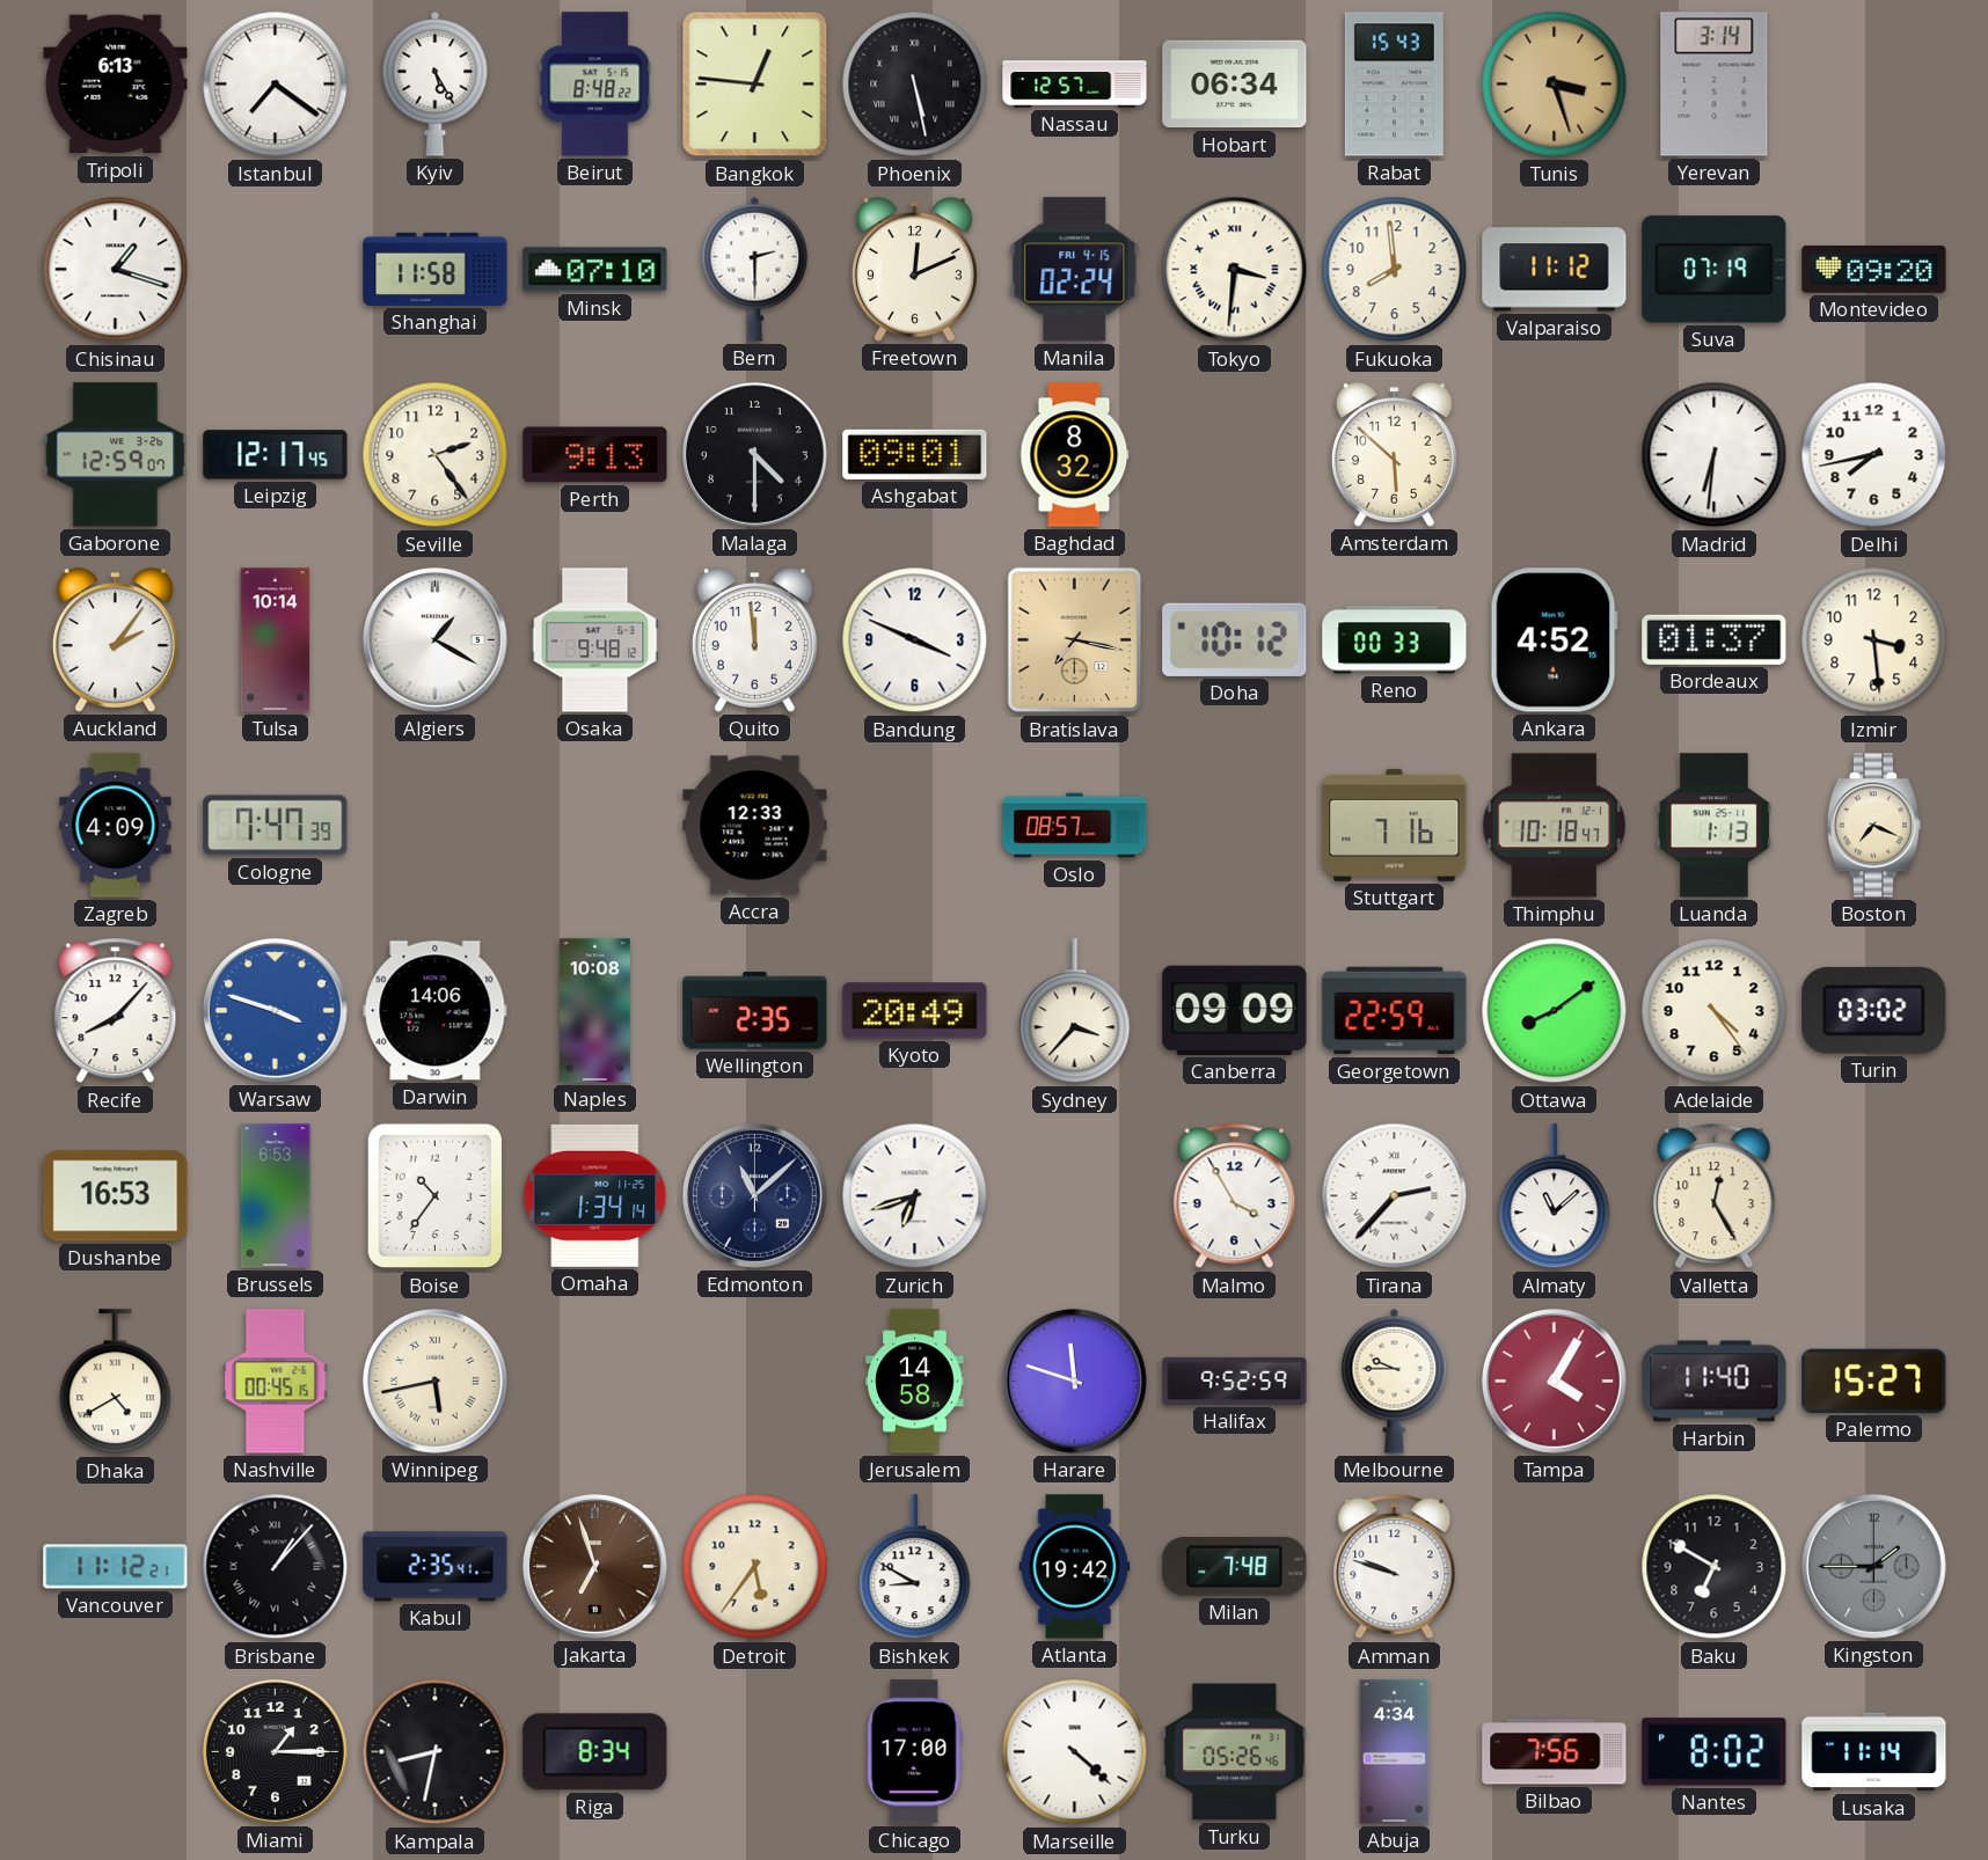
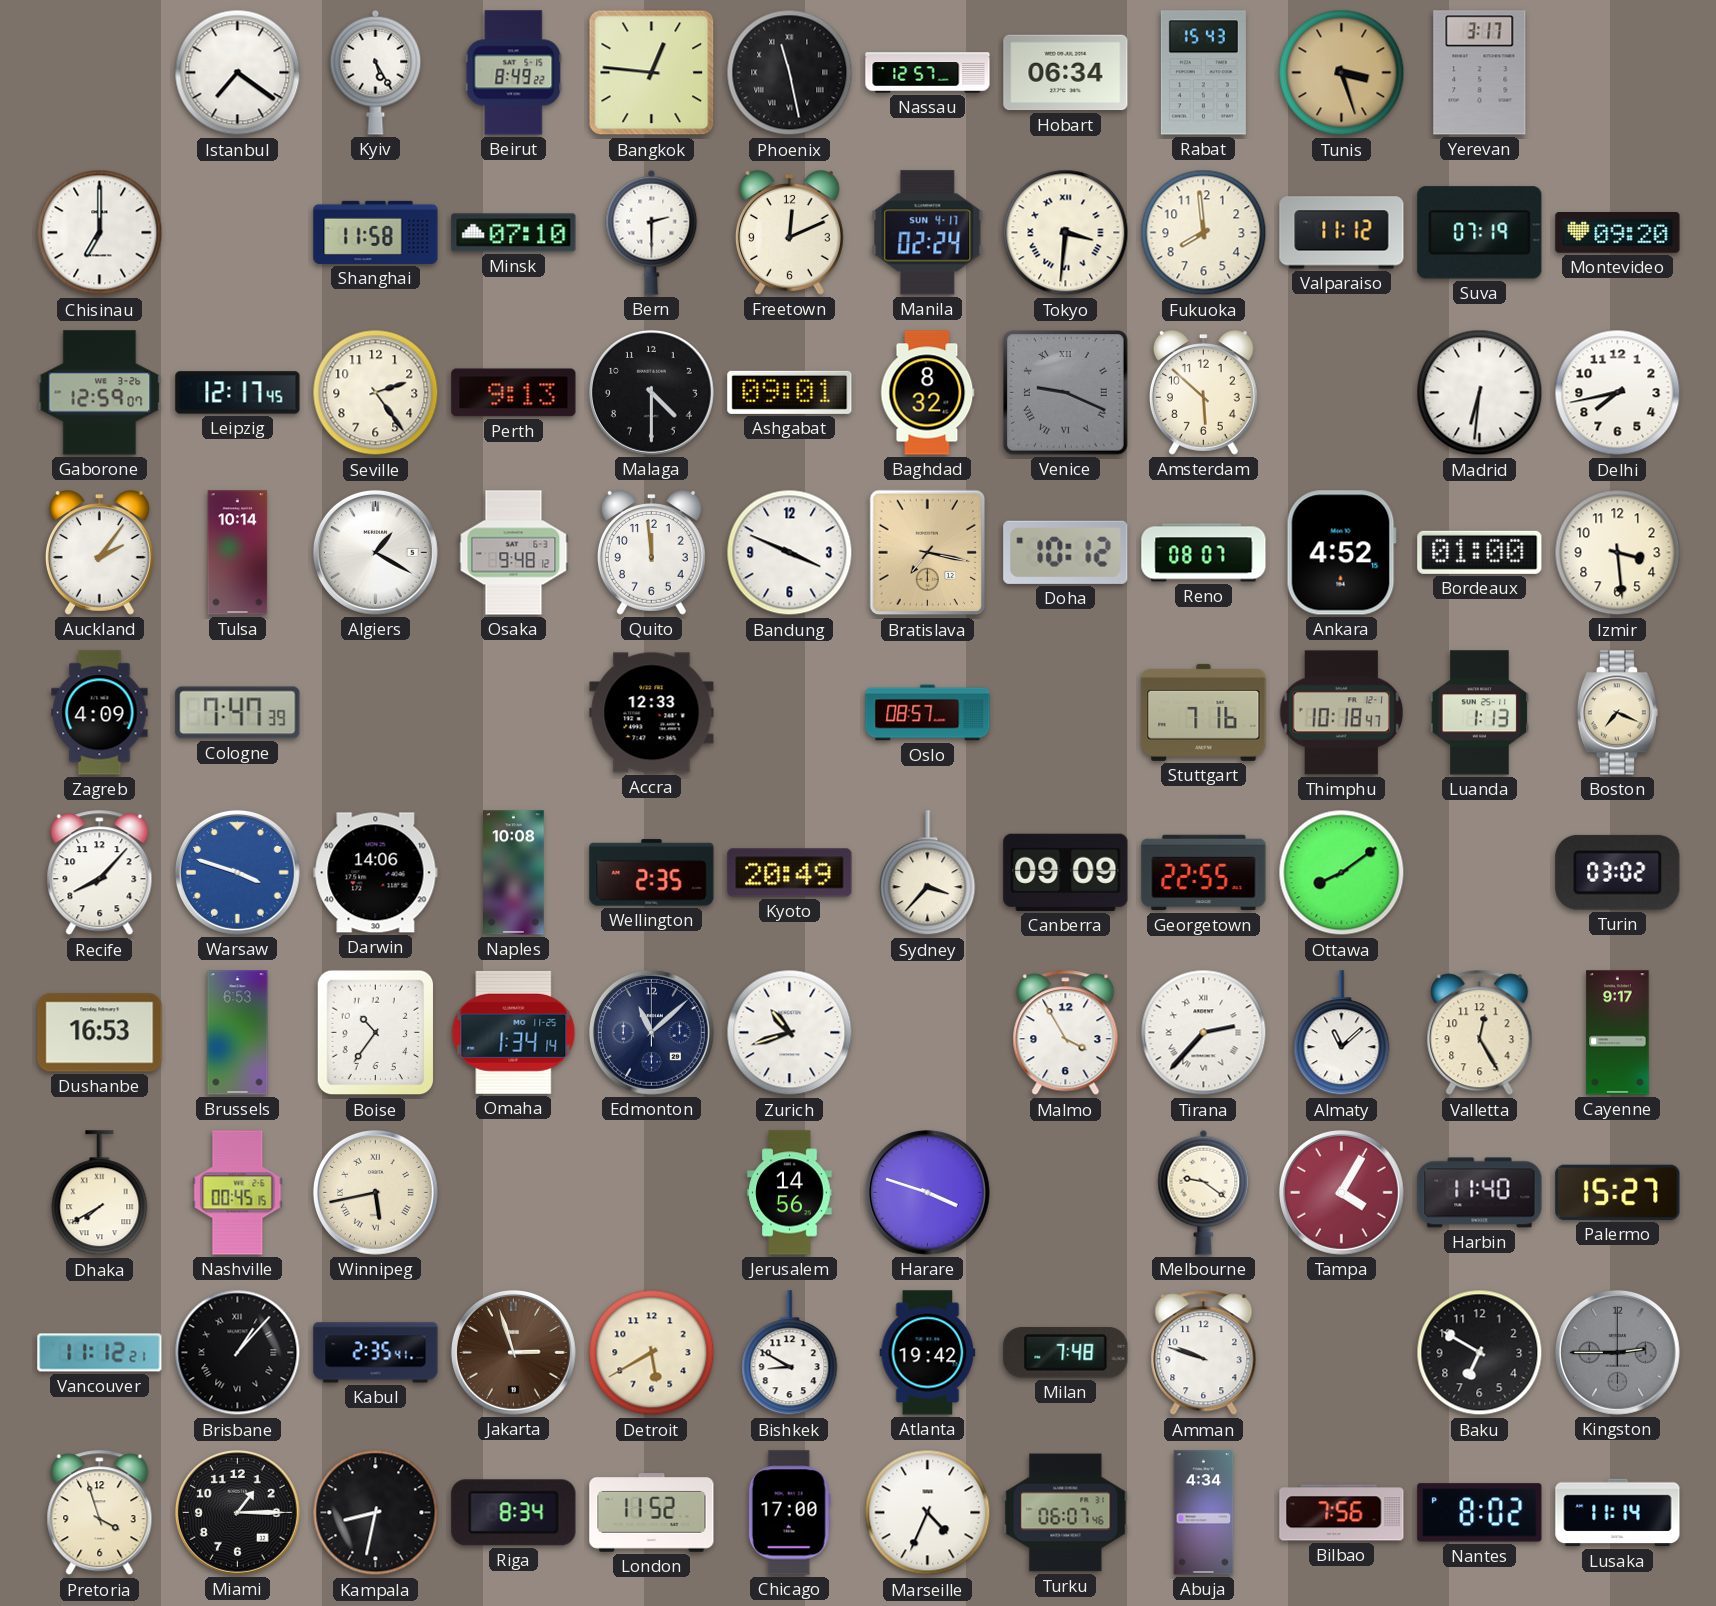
Tripoli: 6:13 -> none
Beirut: 8:48 -> 8:49
Phoenix: 5:28 -> 11:28
Yerevan: 3:14 -> 3:17
Chisinau: 1:18 -> 7:00
Manila date: FRI 4-15 -> SUN 4-17
Venice: none -> 9:19
Reno: 00:33 -> 08:07
Bordeaux: 01:37 -> 01:00
Georgetown: 22:59 -> 22:55
Adelaide: 4:24 -> none
Zurich: 6:42 -> 10:42
Cayenne: none -> 9:17
Dhaka: 4:40 -> 7:40
Jerusalem: 14:58 -> 14:56
Harare: 11:48 -> 3:48
Halifax: 9:52 -> none
Melbourne: 9:45 -> 9:21
Jakarta: 6:57 -> 2:57
Detroit: 5:36 -> 5:40
Kingston: 1:45 -> 2:45
Pretoria: none -> 3:57
London: none -> 11:52
Marseille: 4:22 -> 4:34
Turku: 05:26 -> 06:07
